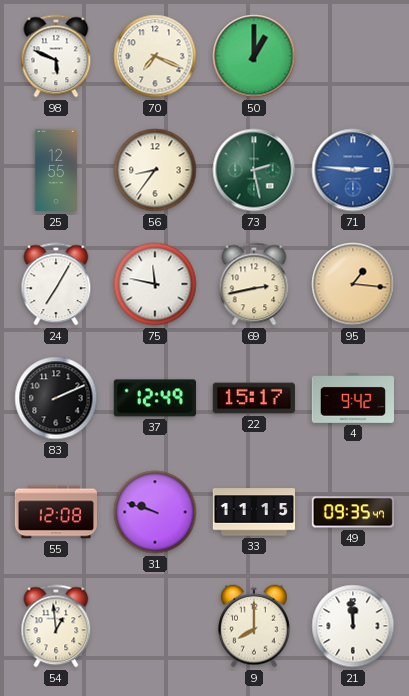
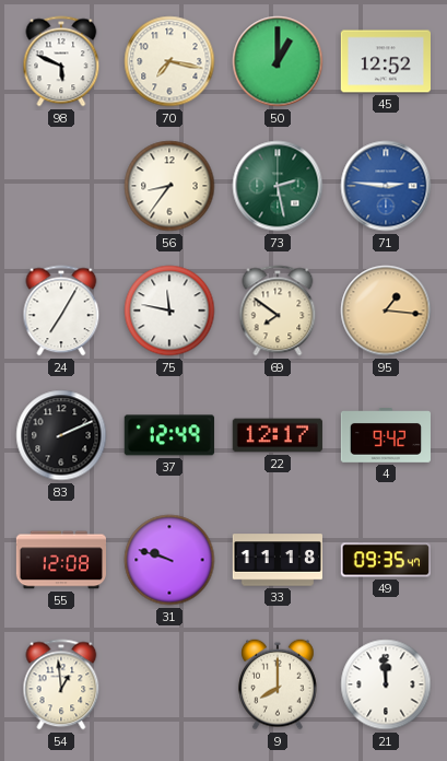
70: 7:19 -> 7:17
45: none -> 12:52
25: 12:55 -> none
69: 2:43 -> 7:51
22: 15:17 -> 12:17
33: 11:15 -> 11:18
